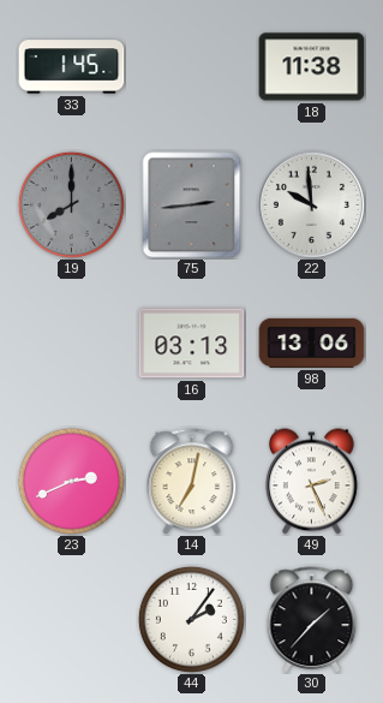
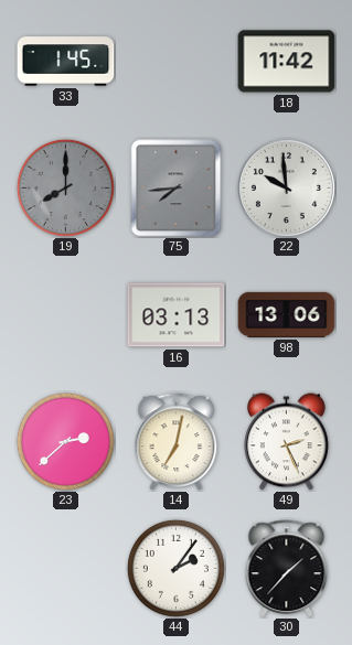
18: 11:38 -> 11:42
75: 2:44 -> 7:44
23: 2:41 -> 2:38
